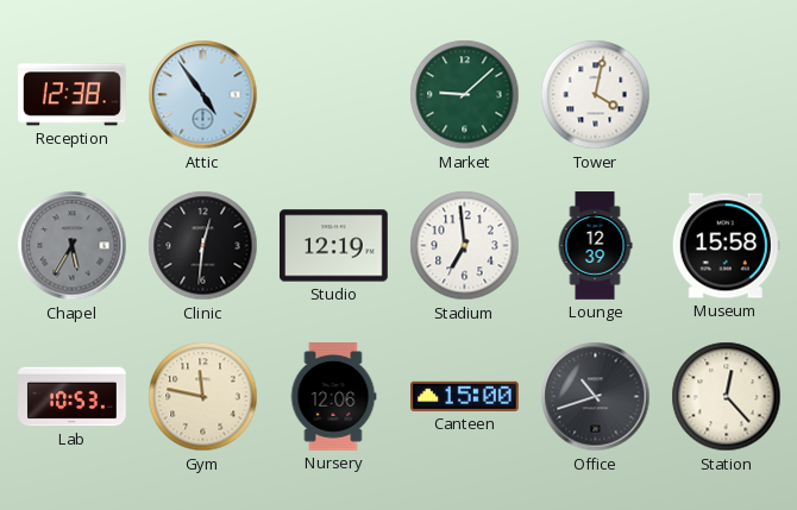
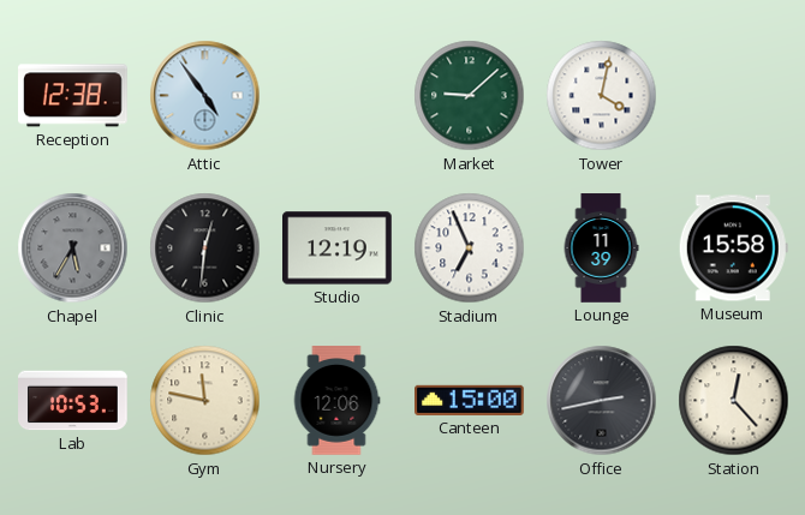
Stadium: 6:59 -> 6:56
Lounge: 12:39 -> 11:39
Office: 10:42 -> 2:43
